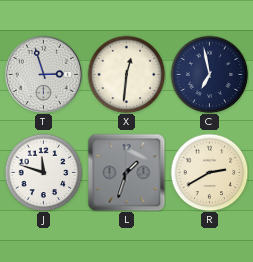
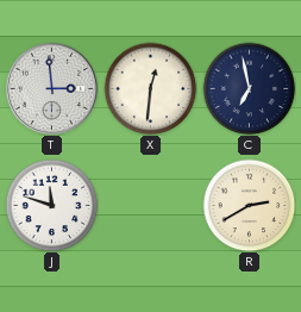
T: 2:57 -> 2:59
L: 1:33 -> none
